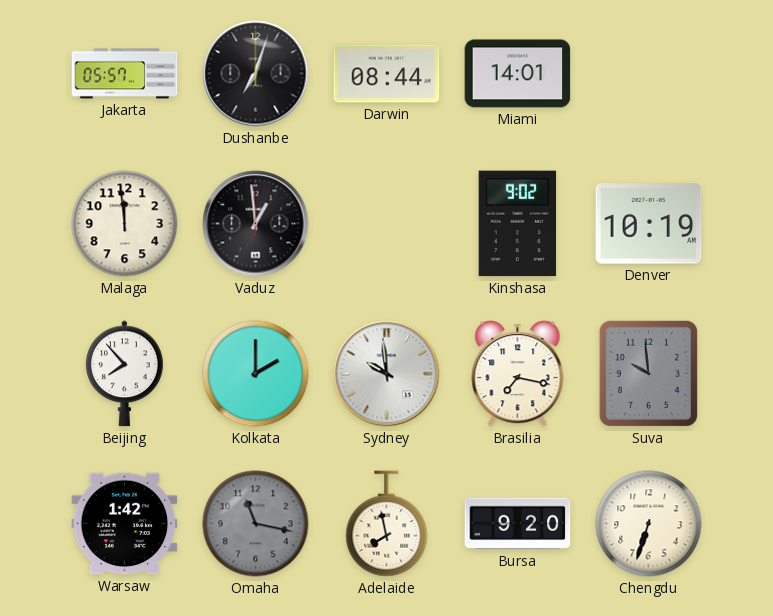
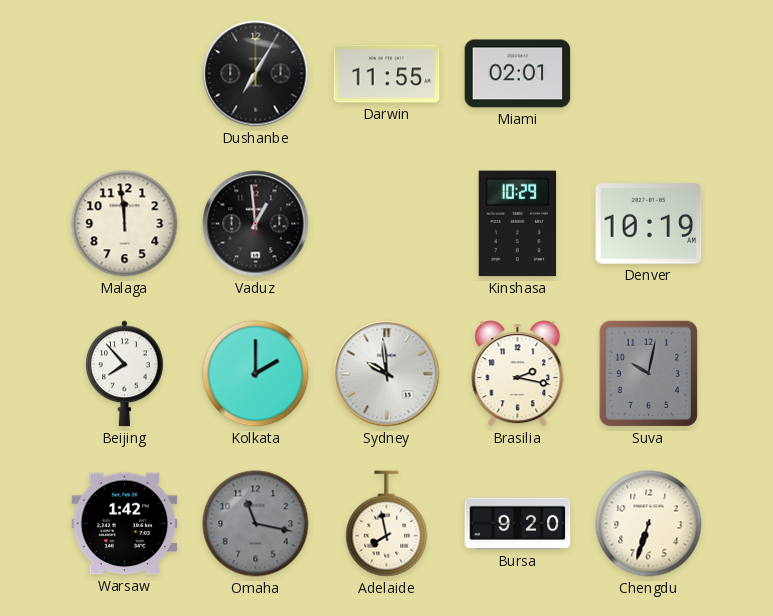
Jakarta: 05:57 -> none
Dushanbe: 7:03 -> 7:05
Darwin: 08:44 -> 11:55
Miami: 14:01 -> 02:01
Kinshasa: 9:02 -> 10:29
Brasilia: 7:17 -> 2:17
Suva: 9:59 -> 10:02
